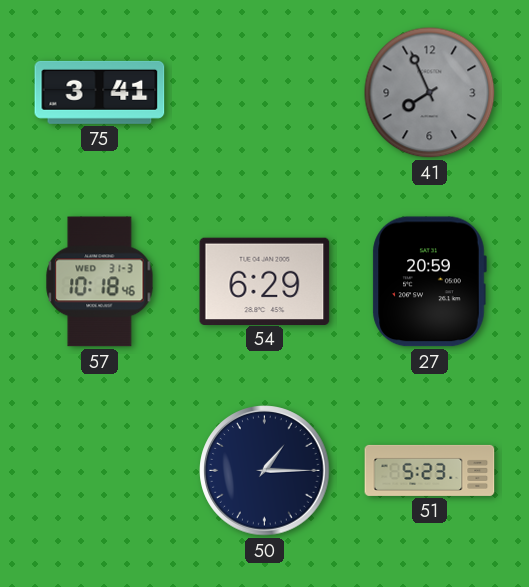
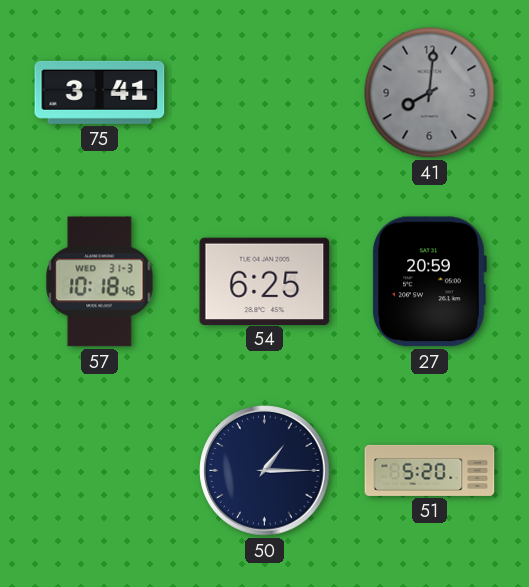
41: 7:56 -> 8:01
54: 6:29 -> 6:25
51: 5:23 -> 5:20
